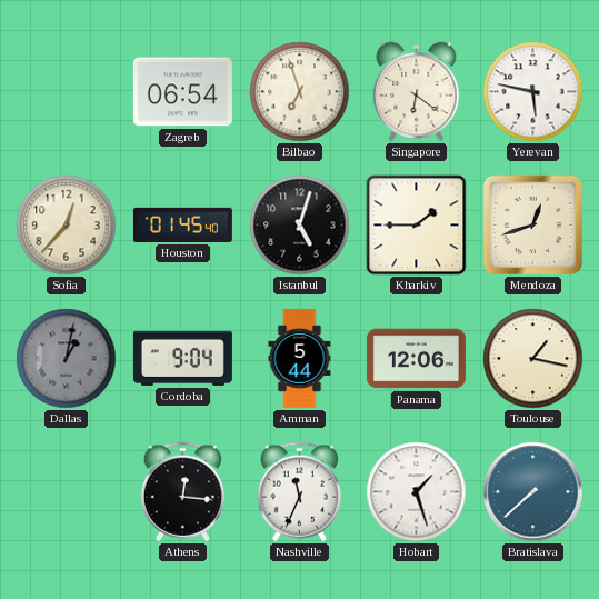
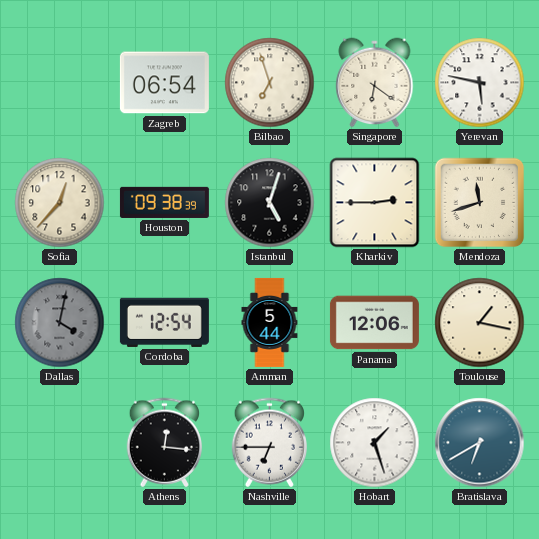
Houston: 01:45 -> 09:38
Kharkiv: 1:45 -> 2:45
Mendoza: 12:42 -> 11:42
Dallas: 1:02 -> 4:02
Cordoba: 9:04 -> 12:54
Nashville: 11:34 -> 6:45
Bratislava: 7:38 -> 6:40
